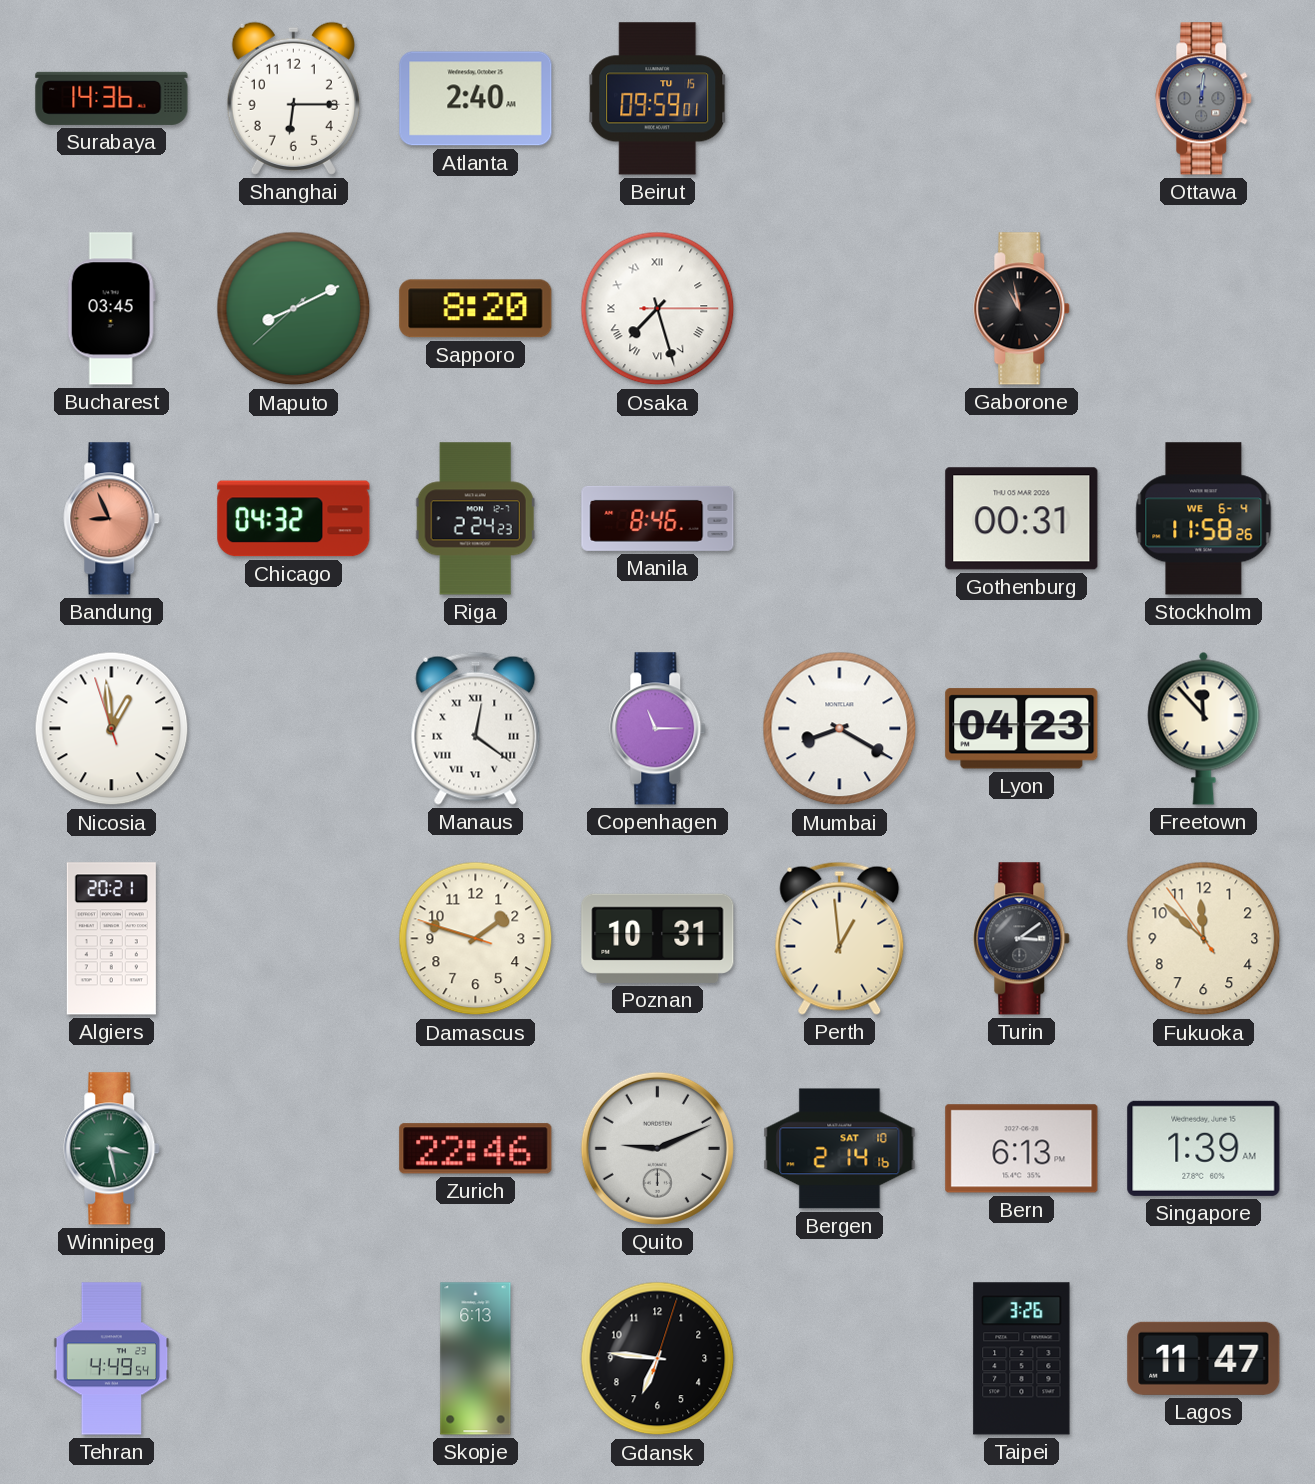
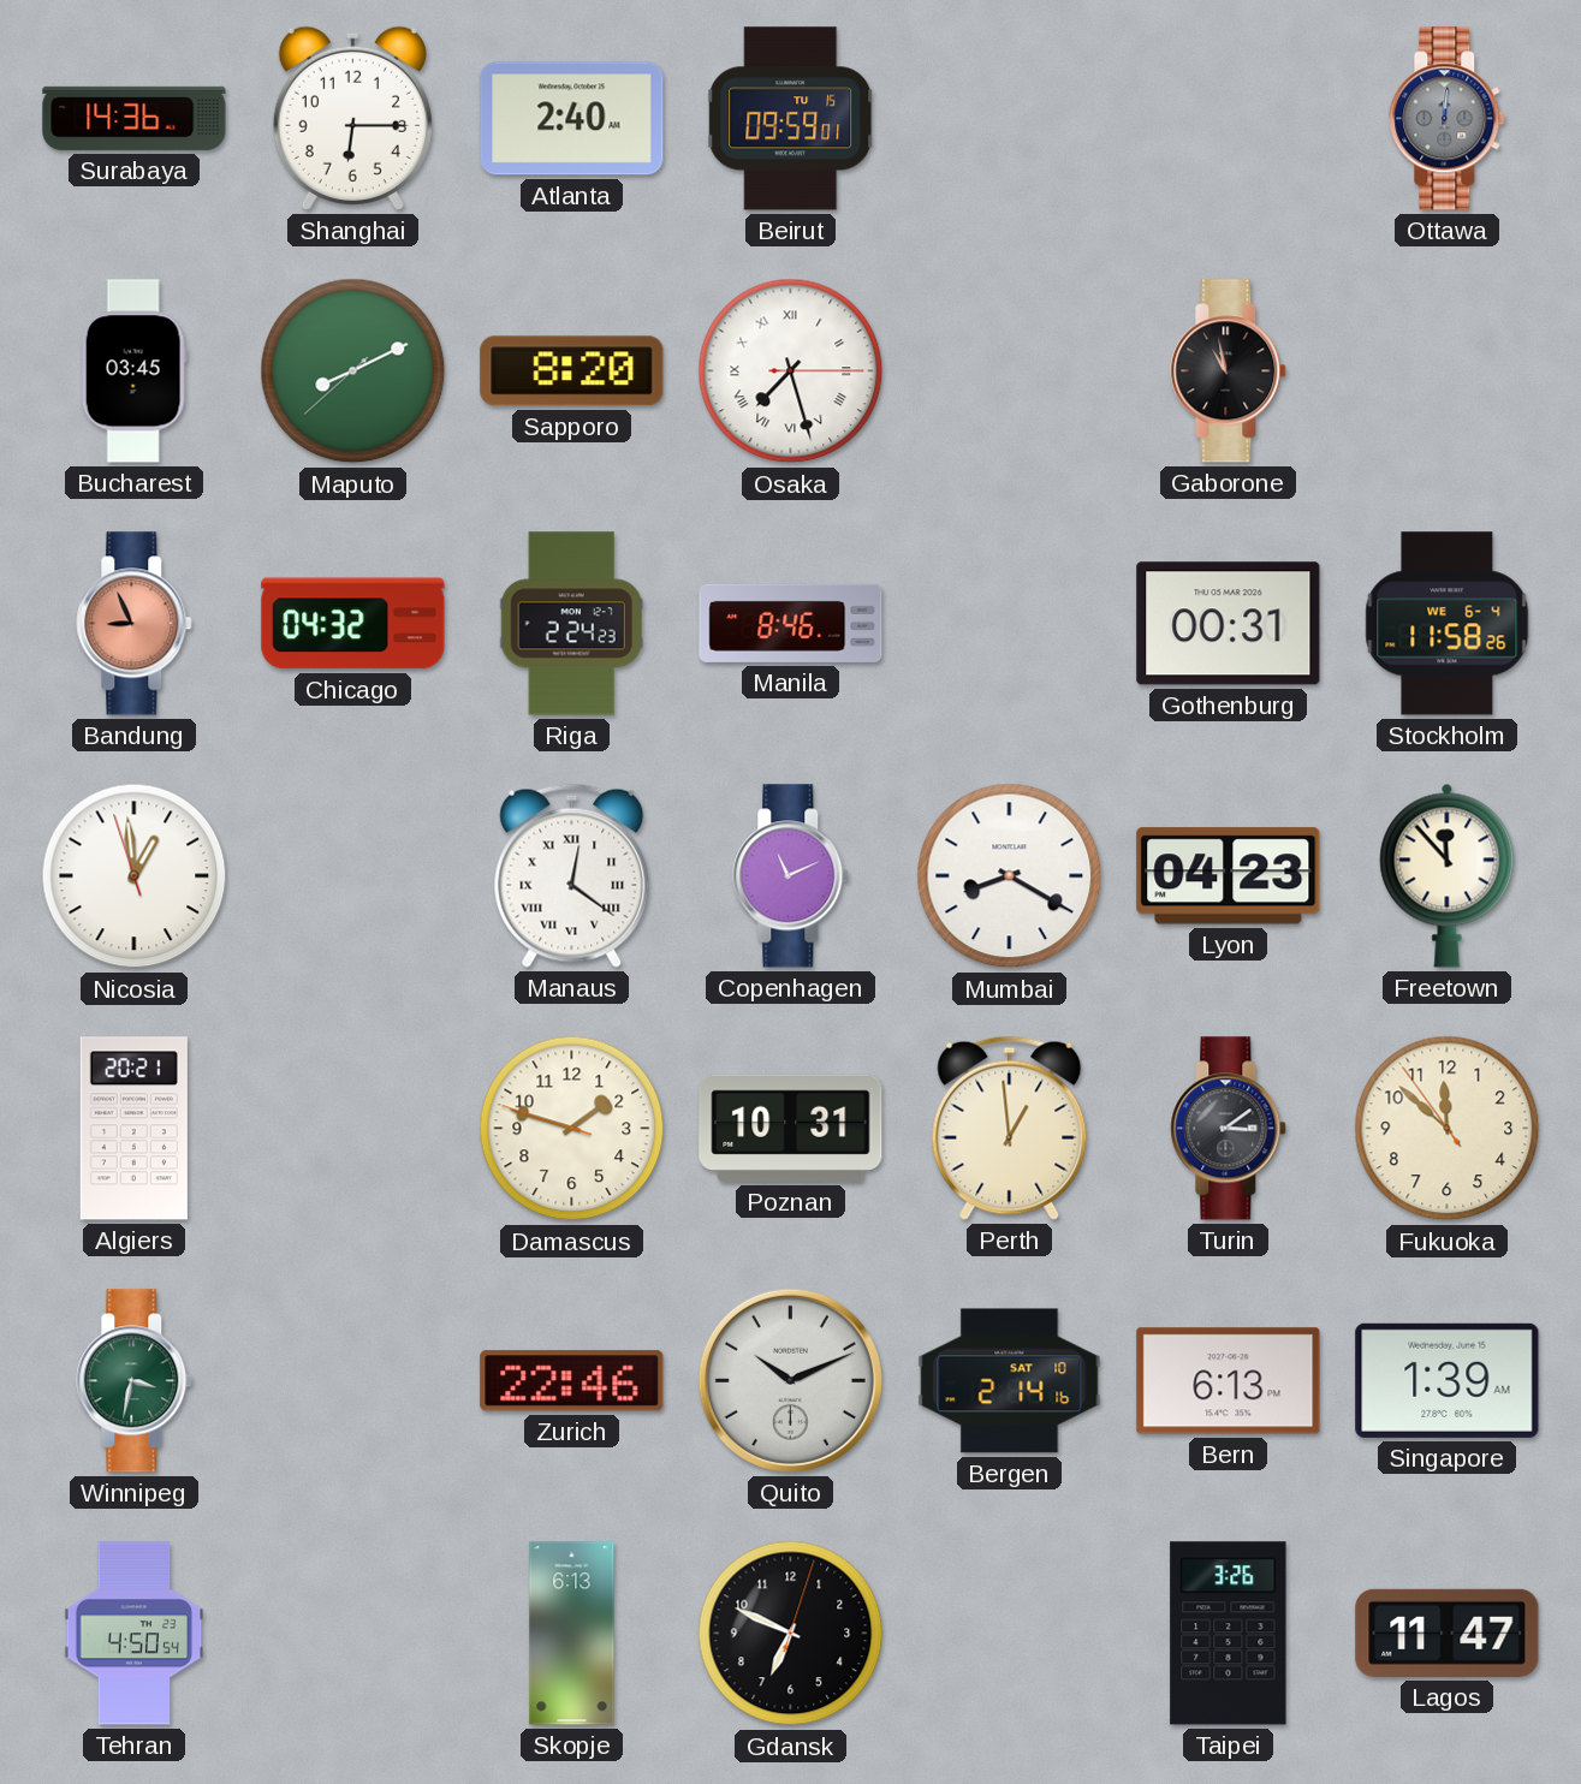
Copenhagen: 11:15 -> 11:11
Winnipeg: 3:28 -> 3:32
Quito: 9:11 -> 10:11
Tehran: 4:49 -> 4:50
Gdansk: 6:46 -> 6:49
